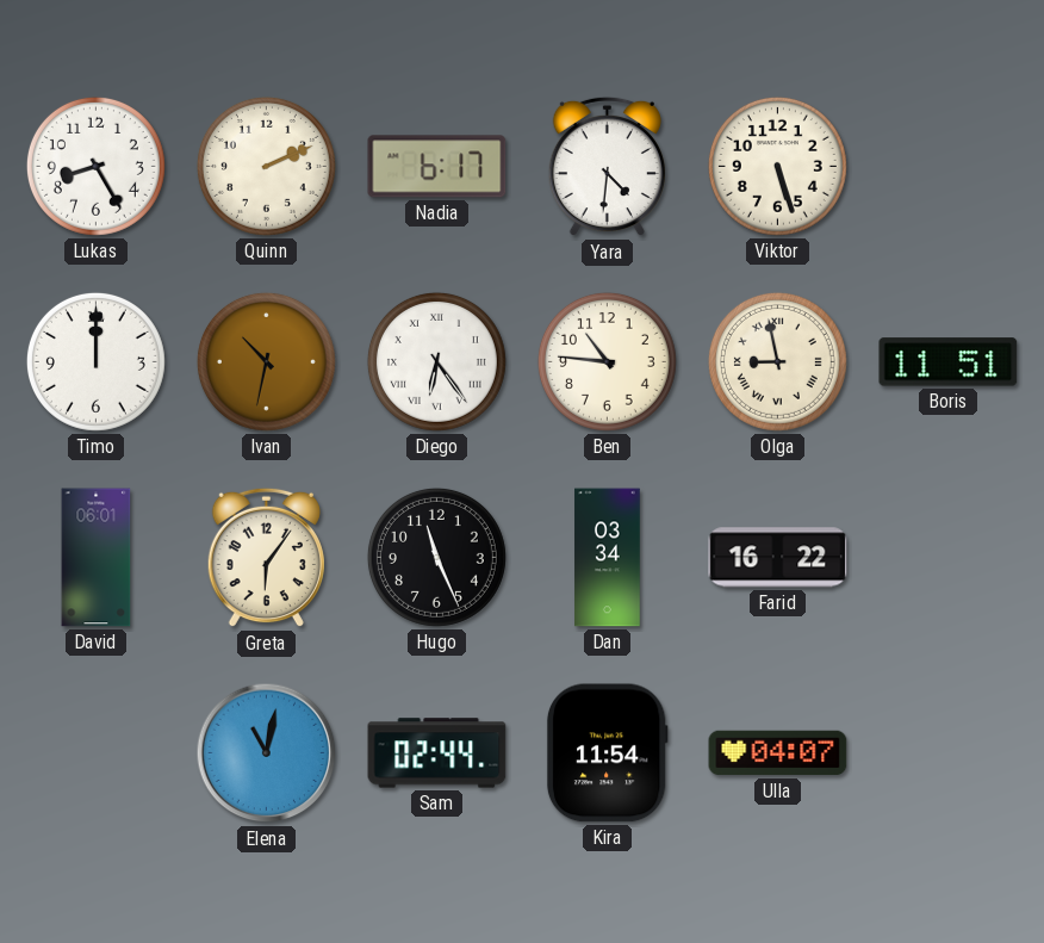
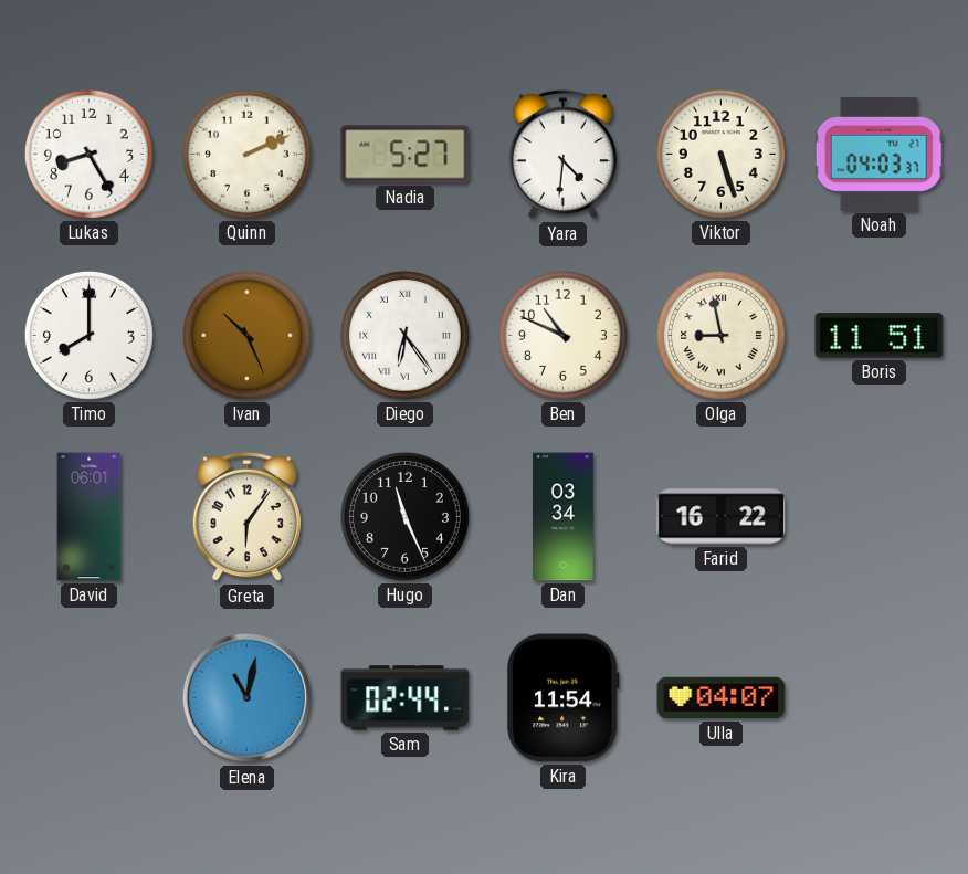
Nadia: 6:17 -> 5:27
Noah: none -> 04:03
Timo: 12:00 -> 8:00
Ivan: 10:32 -> 10:26
Ben: 10:46 -> 10:49
